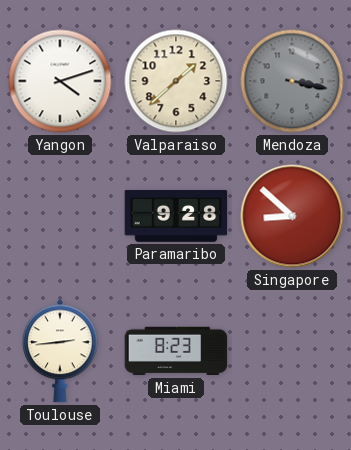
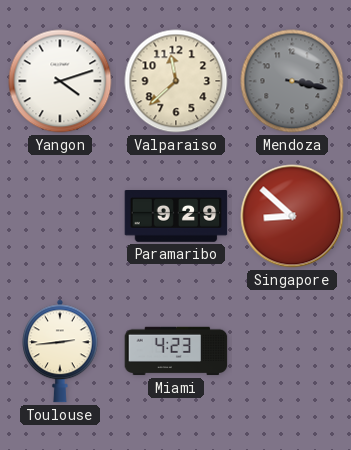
Valparaiso: 1:38 -> 11:38
Paramaribo: 9:28 -> 9:29
Miami: 8:23 -> 4:23
